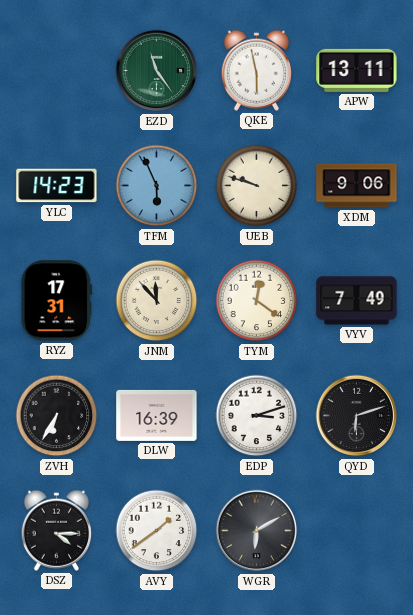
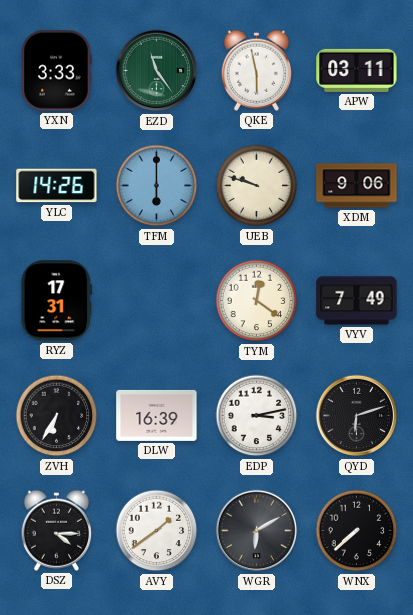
YXN: none -> 3:33
APW: 13:11 -> 03:11
YLC: 14:23 -> 14:26
TFM: 5:56 -> 6:00
JNM: 11:53 -> none
EDP: 3:12 -> 3:13
WNX: none -> 7:38
